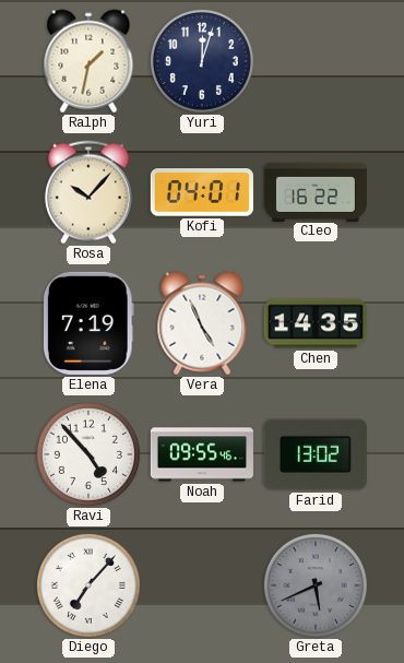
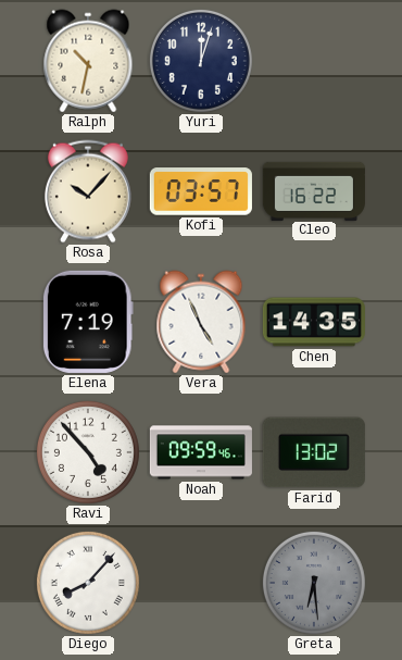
Ralph: 1:32 -> 10:32
Kofi: 04:01 -> 03:57
Noah: 09:55 -> 09:59
Diego: 7:07 -> 8:07
Greta: 5:41 -> 6:29
